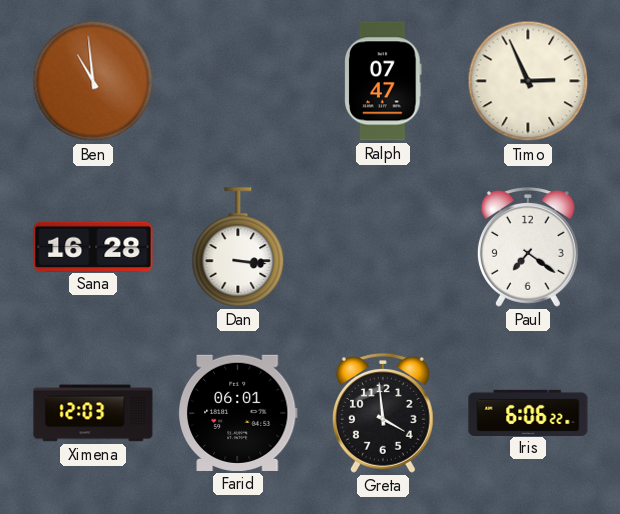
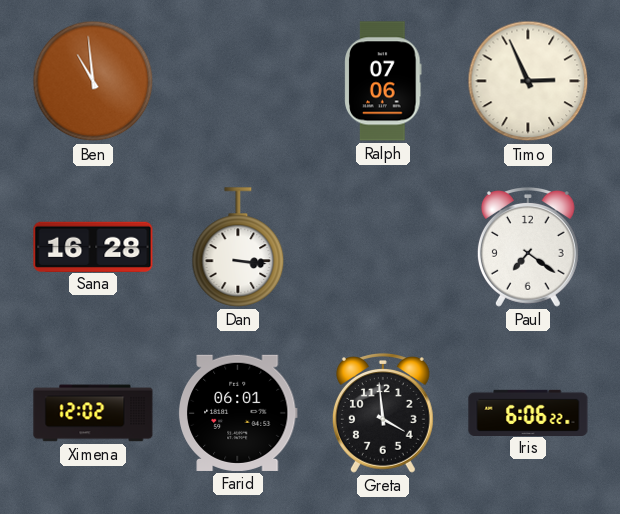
Ralph: 07:47 -> 07:06
Ximena: 12:03 -> 12:02
